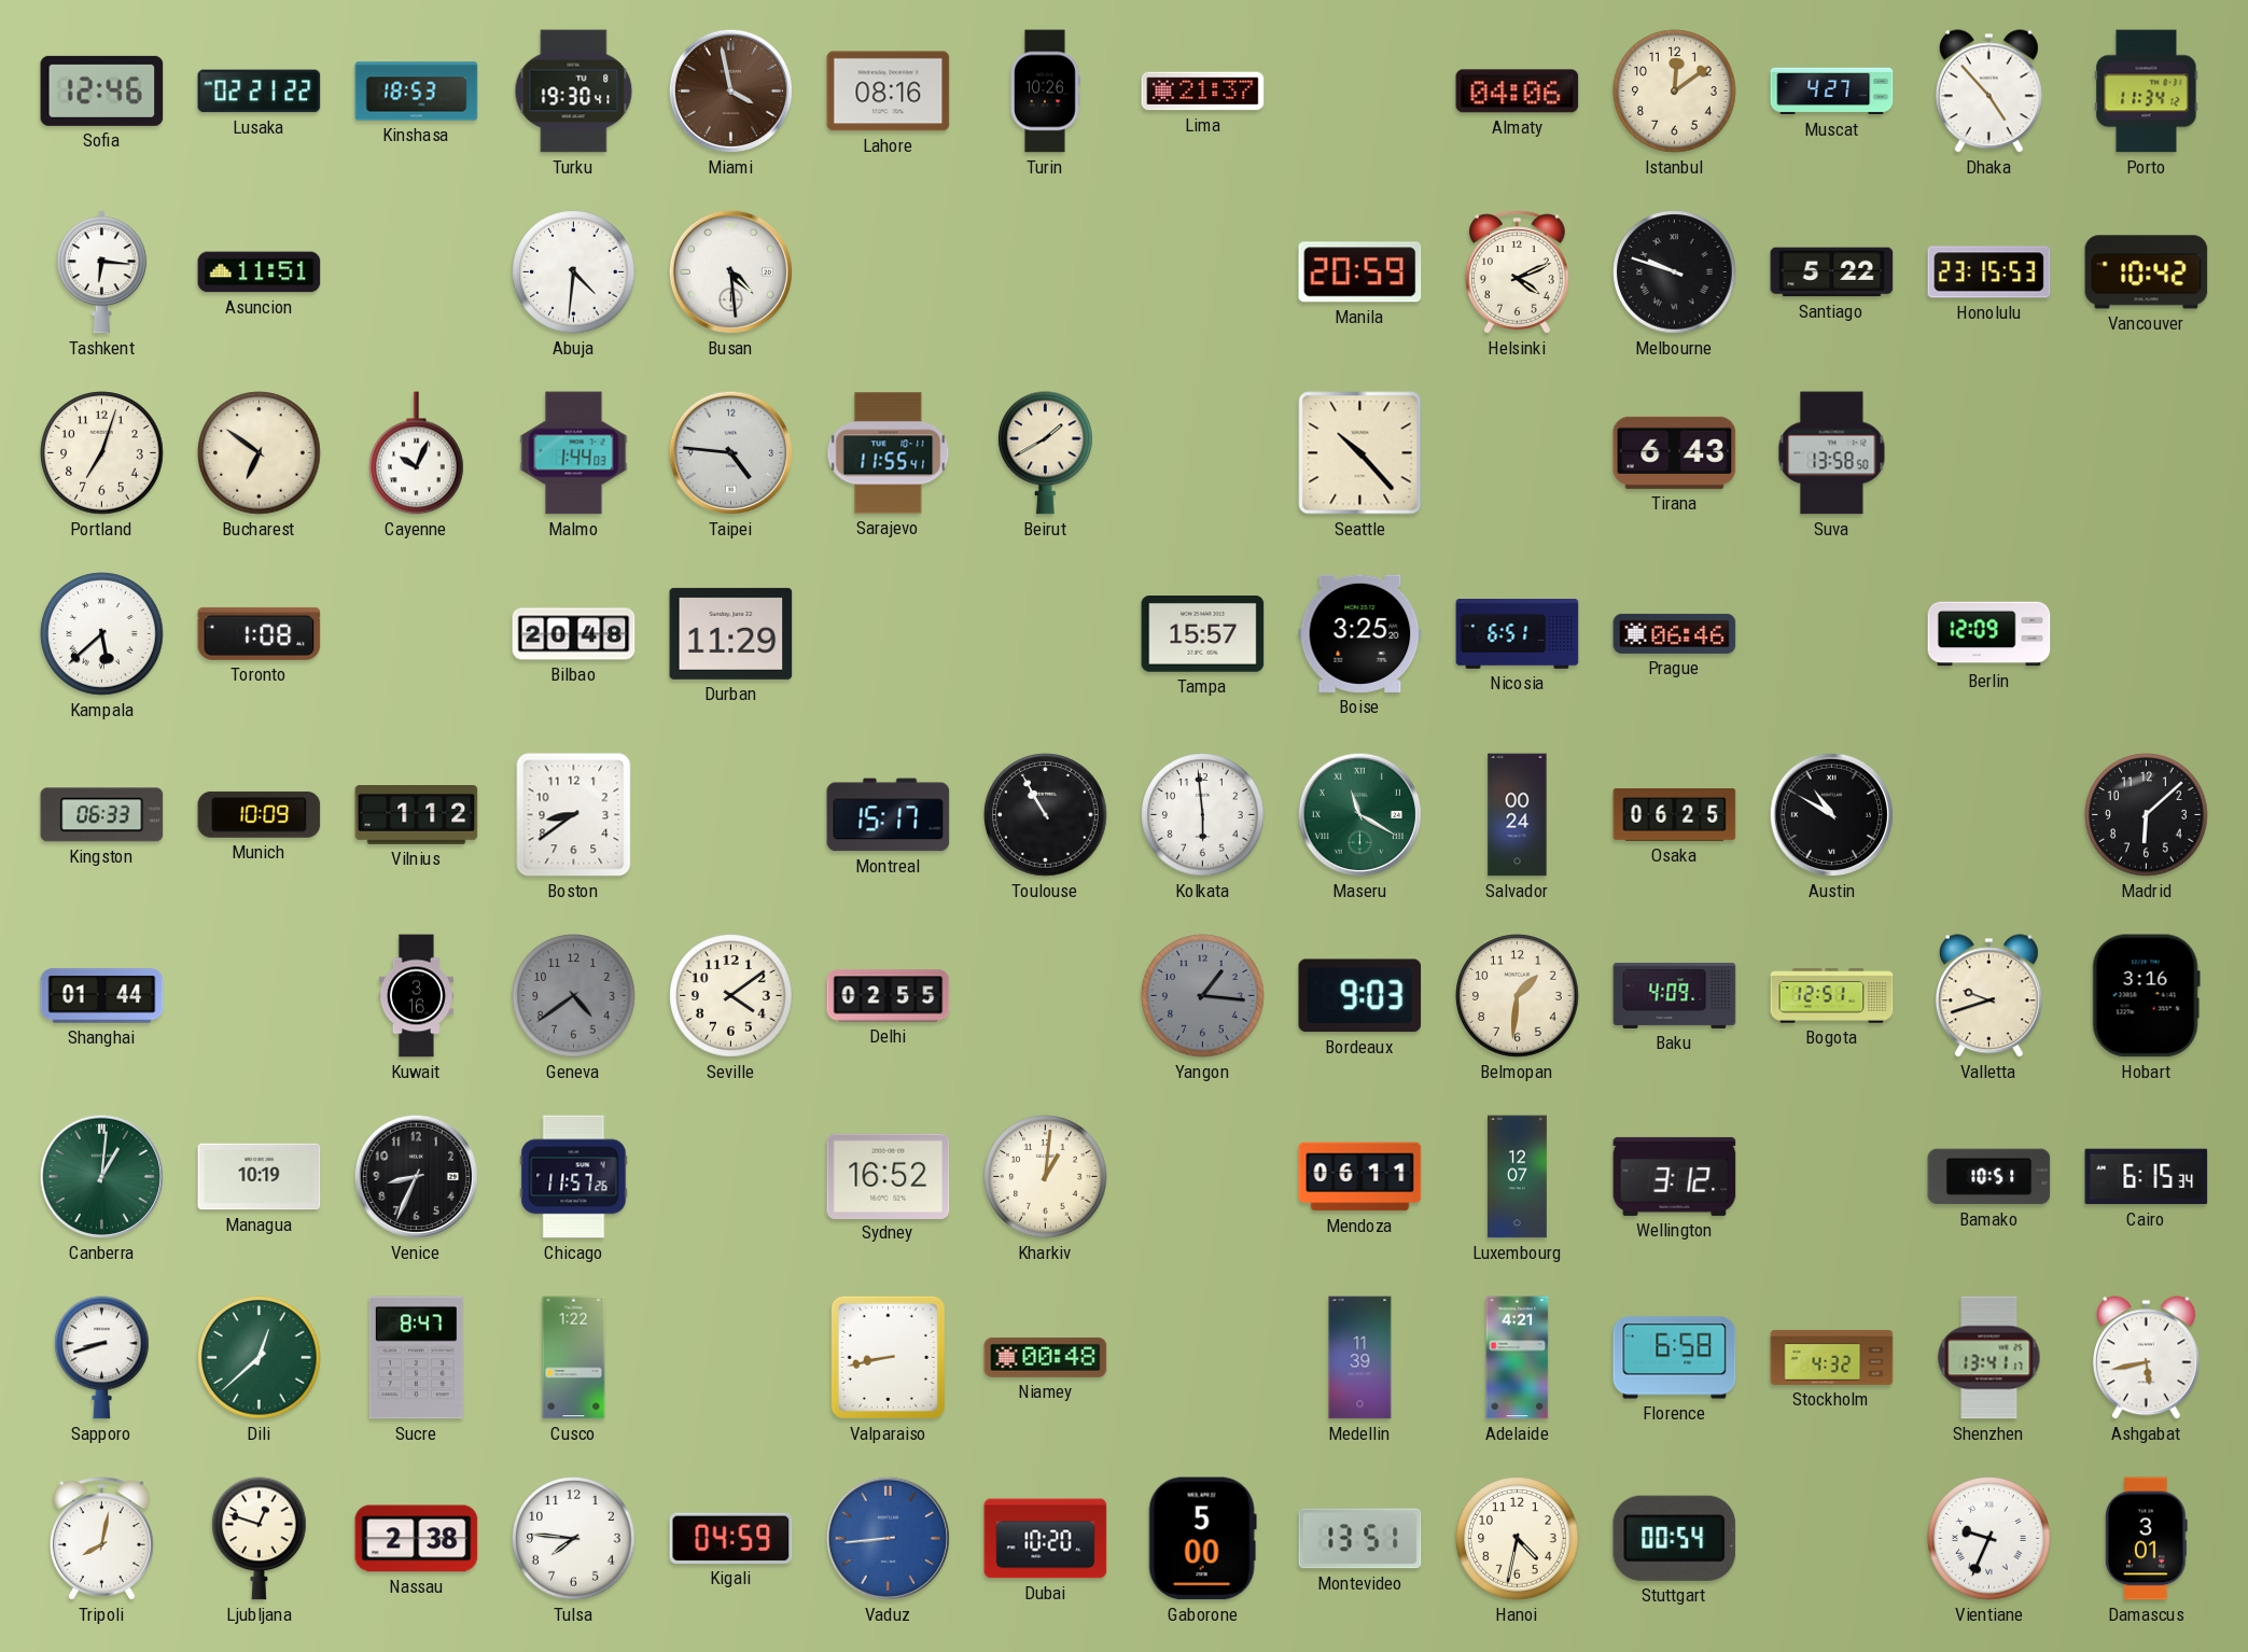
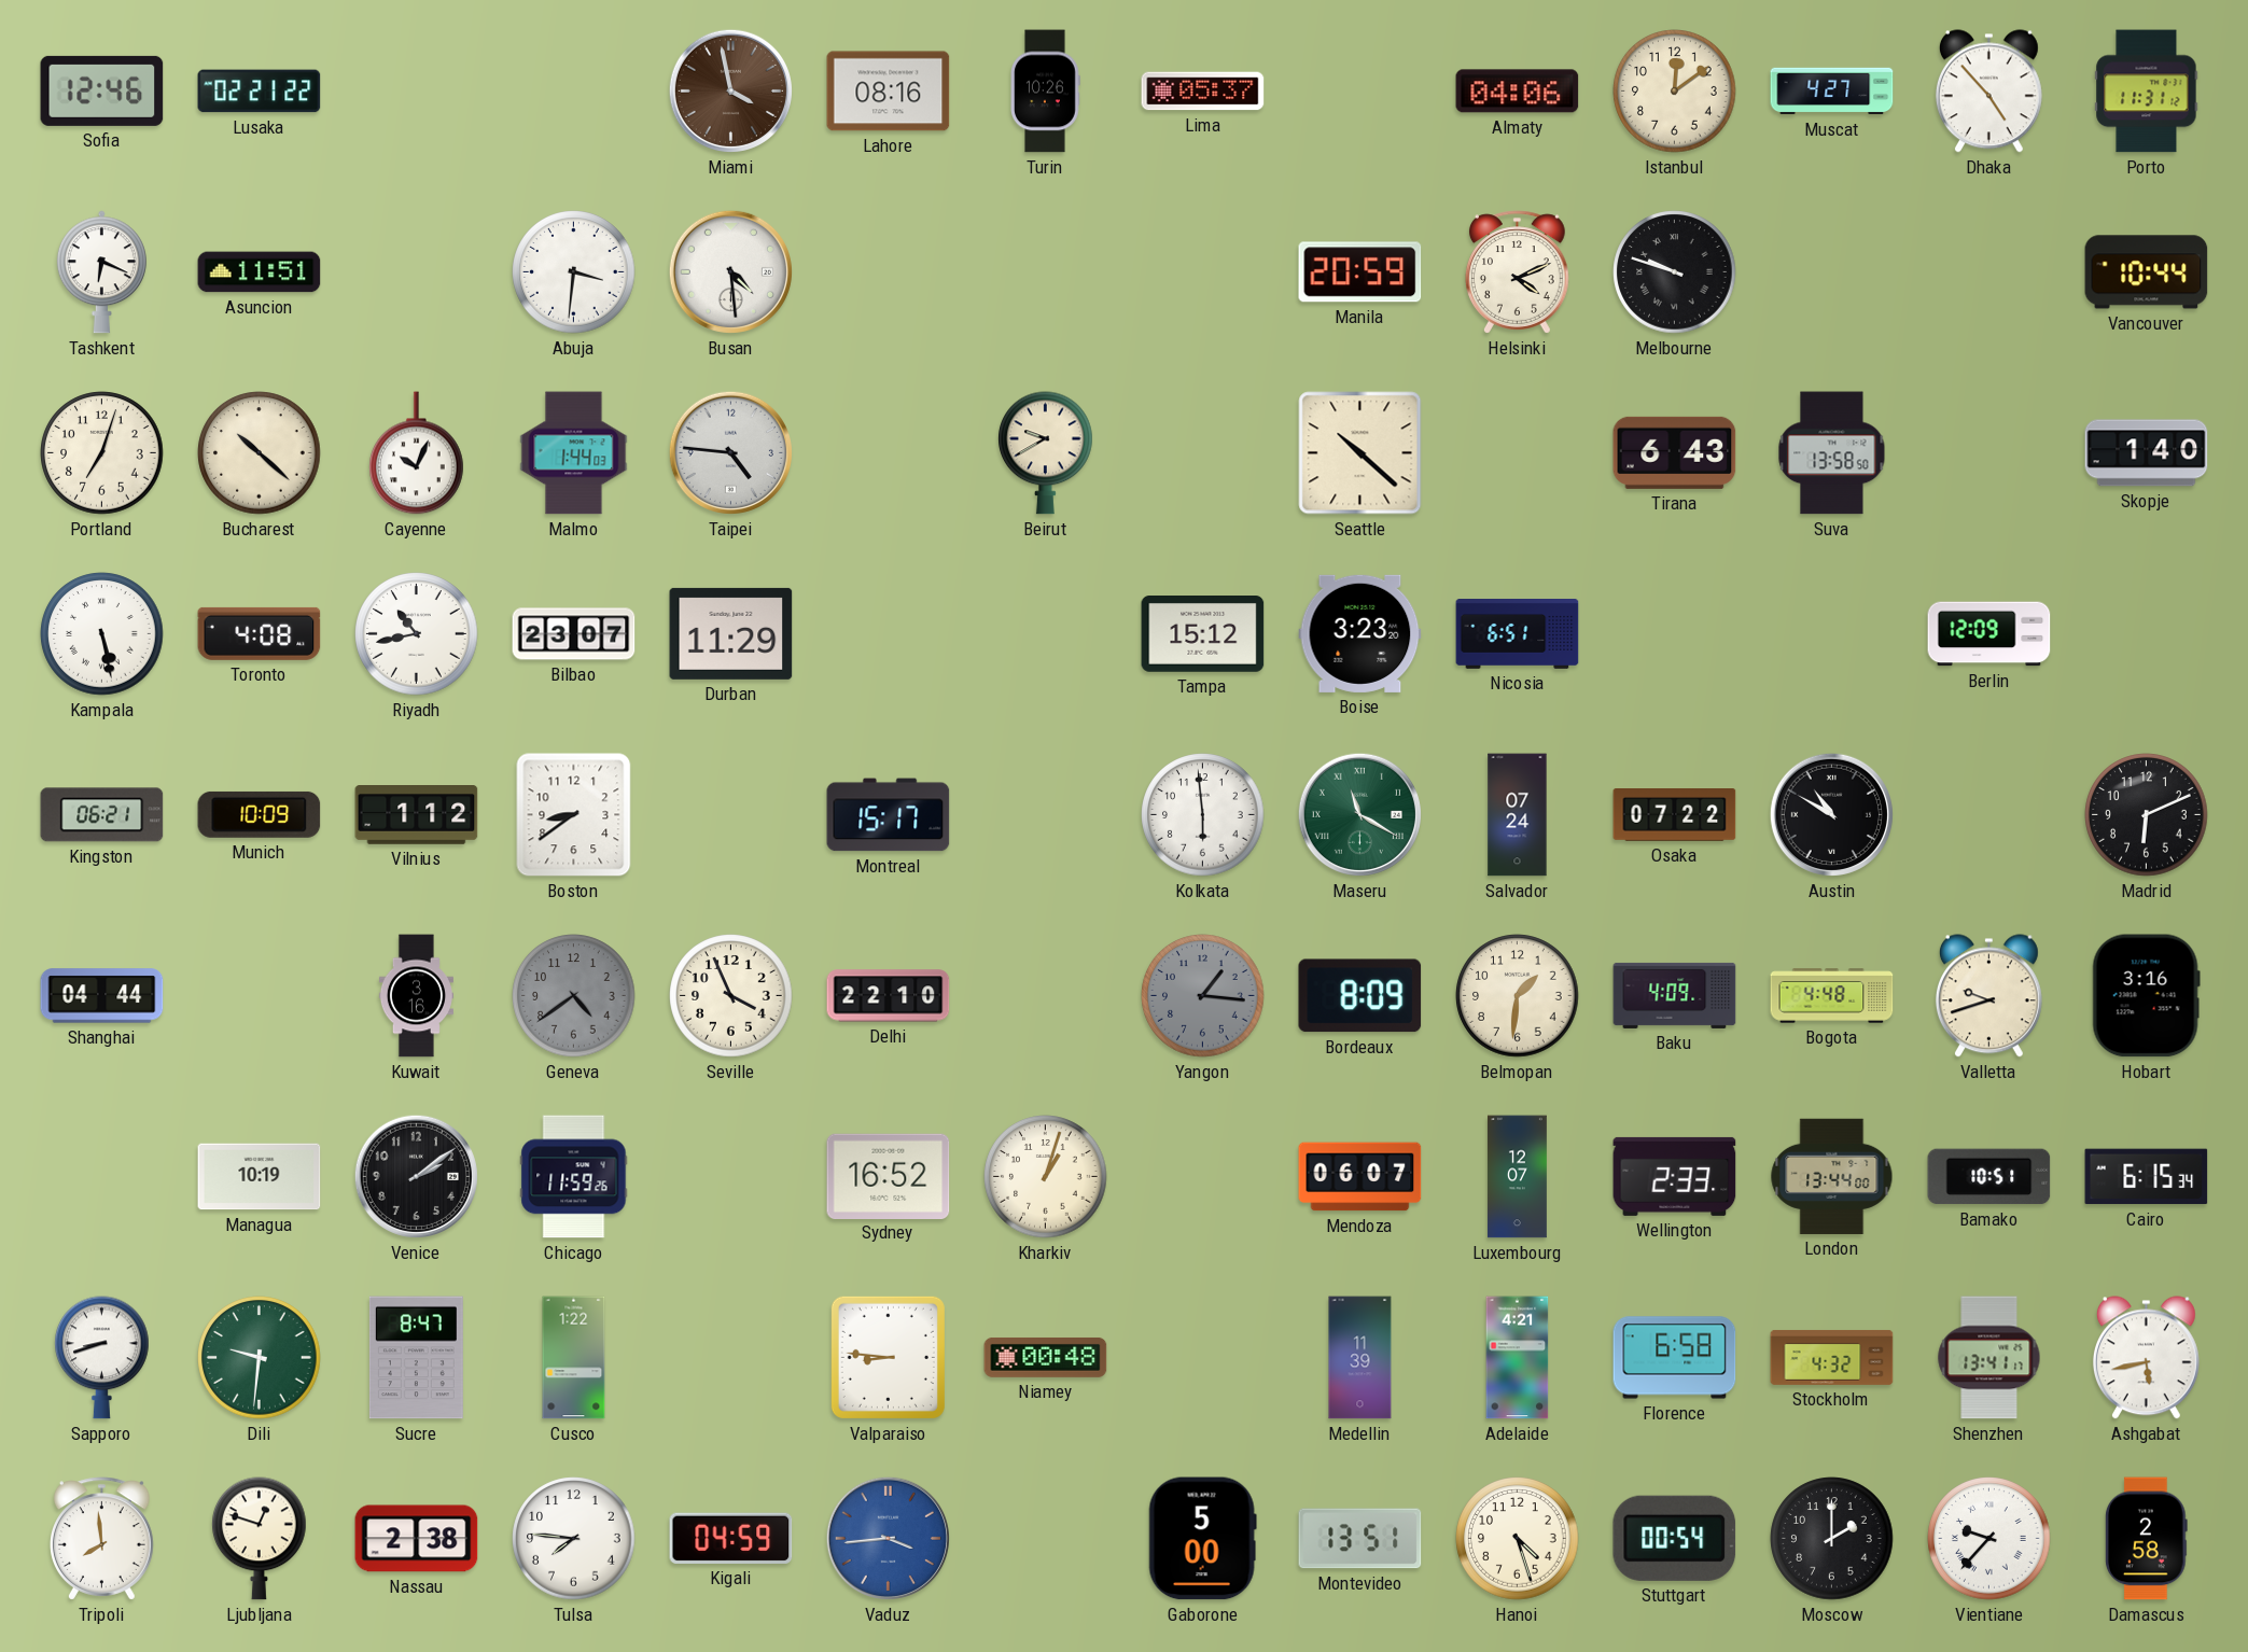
Kinshasa: 18:53 -> none
Turku: 19:30 -> none
Lima: 21:37 -> 05:37
Porto: 11:34 -> 11:31
Tashkent: 6:16 -> 6:19
Abuja: 4:31 -> 3:31
Santiago: 5:22 -> none
Honolulu: 23:15 -> none
Vancouver: 10:42 -> 10:44
Bucharest: 6:51 -> 10:22
Sarajevo: 11:55 -> none
Beirut: 1:40 -> 9:40
Seattle: 10:23 -> 10:22
Skopje: none -> 1:40
Kampala: 5:38 -> 5:28
Toronto: 1:08 -> 4:08
Riyadh: none -> 10:43
Bilbao: 20:48 -> 23:07
Tampa: 15:57 -> 15:12
Boise: 3:25 -> 3:23
Prague: 06:46 -> none
Kingston: 06:33 -> 06:21
Toulouse: 10:55 -> none
Salvador: 00:24 -> 07:24
Osaka: 06:25 -> 07:22
Madrid: 6:08 -> 6:11
Shanghai: 01:44 -> 04:44
Seville: 4:09 -> 3:56
Delhi: 02:55 -> 22:10
Bordeaux: 9:03 -> 8:09
Bogota: 12:51 -> 4:48
Canberra: 1:01 -> none
Venice: 8:34 -> 2:09
Chicago: 11:57 -> 11:59
Kharkiv: 1:01 -> 1:03
Mendoza: 06:11 -> 06:07
Wellington: 3:12 -> 2:33
London: none -> 13:44
Dili: 12:38 -> 9:31
Valparaiso: 8:43 -> 8:46
Tripoli: 8:02 -> 7:59
Vaduz: 8:44 -> 3:44
Dubai: 10:20 -> none
Hanoi: 4:32 -> 4:27
Moscow: none -> 2:00
Vientiane: 9:34 -> 9:37
Damascus: 3:01 -> 2:58
